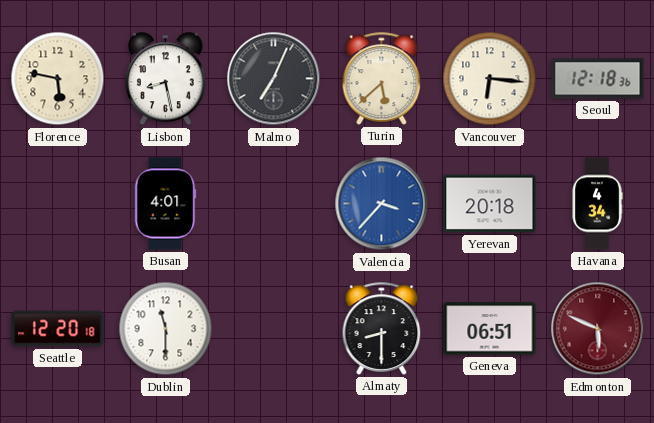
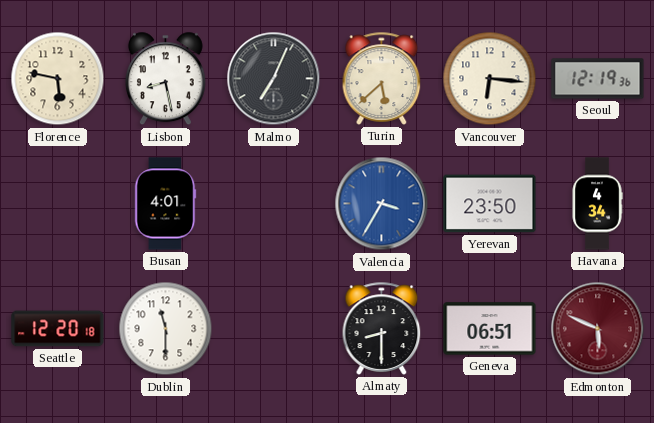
Seoul: 12:18 -> 12:19
Valencia: 3:37 -> 3:35
Yerevan: 20:18 -> 23:50
